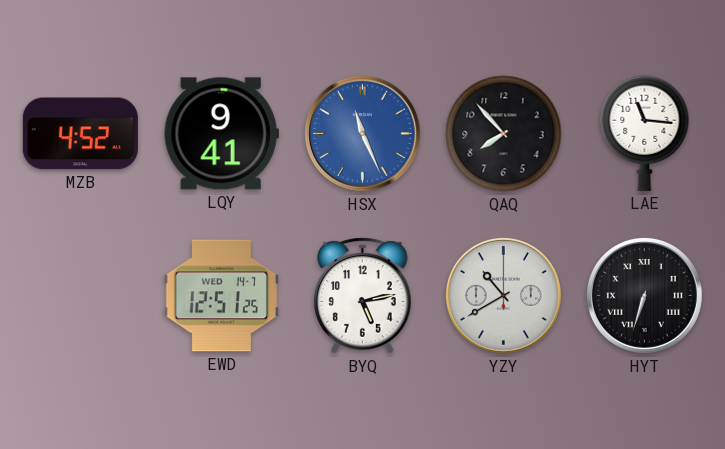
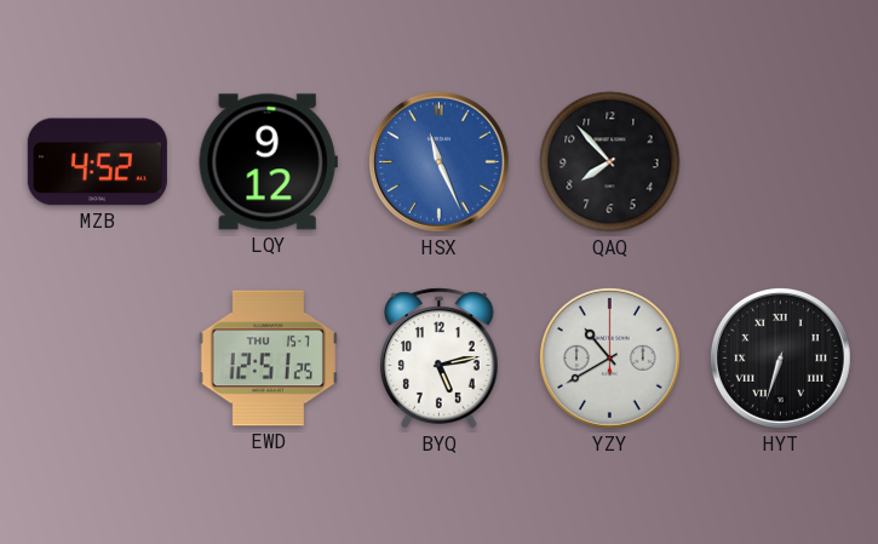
LQY: 9:41 -> 9:12
LAE: 11:16 -> none
EWD date: WED 14-7 -> THU 15-7
